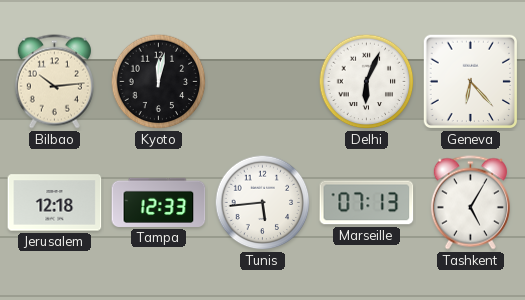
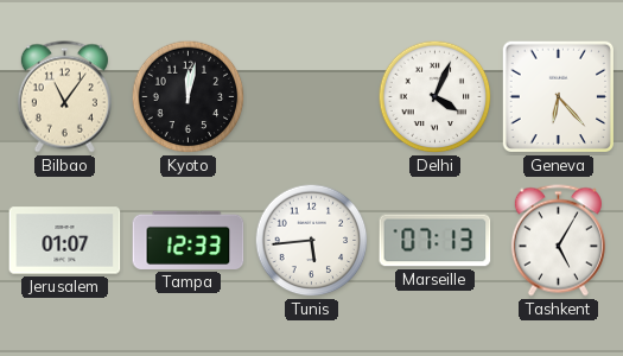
Bilbao: 10:14 -> 11:06
Delhi: 6:04 -> 4:04
Jerusalem: 12:18 -> 01:07
